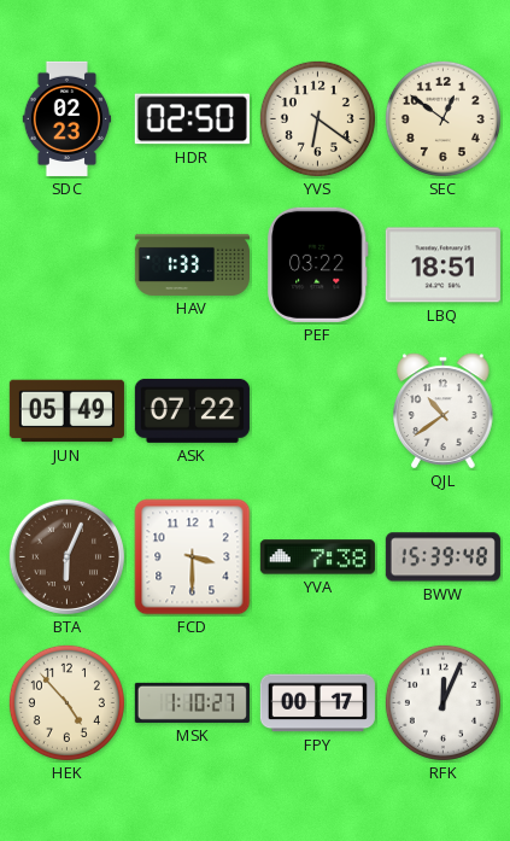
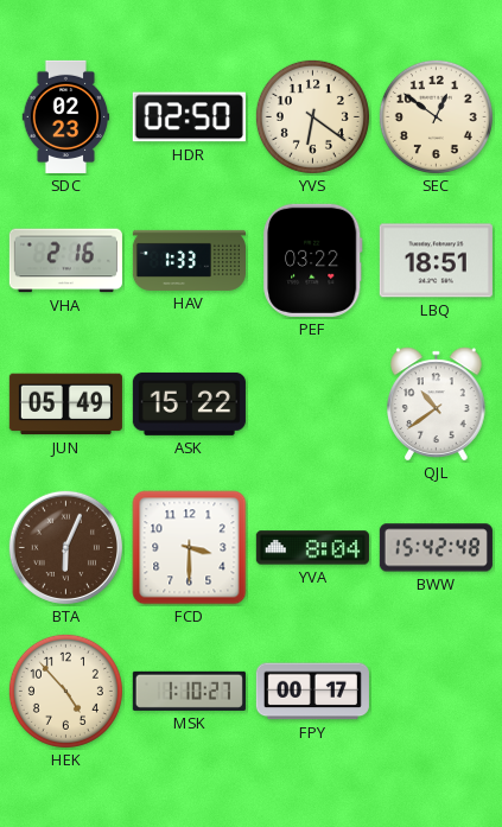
VHA: none -> 2:16
ASK: 07:22 -> 15:22
YVA: 7:38 -> 8:04
BWW: 15:39 -> 15:42
RFK: 12:04 -> none
